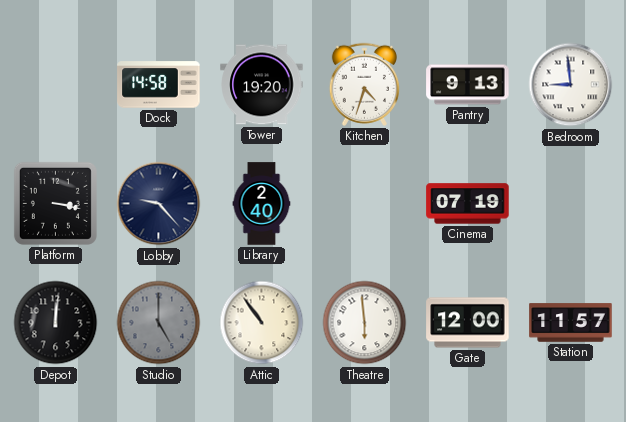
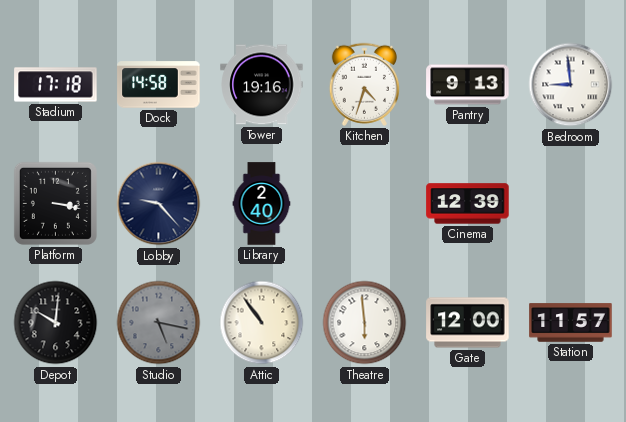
Stadium: none -> 17:18
Tower: 19:20 -> 19:16
Cinema: 07:19 -> 12:39
Depot: 12:01 -> 10:01
Studio: 5:00 -> 5:17
